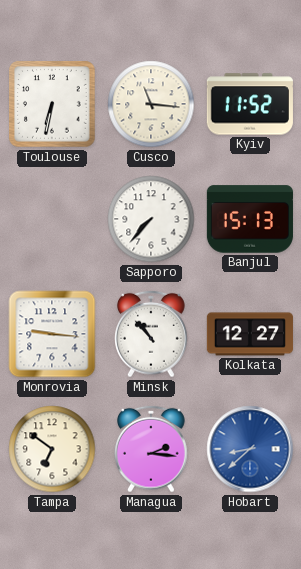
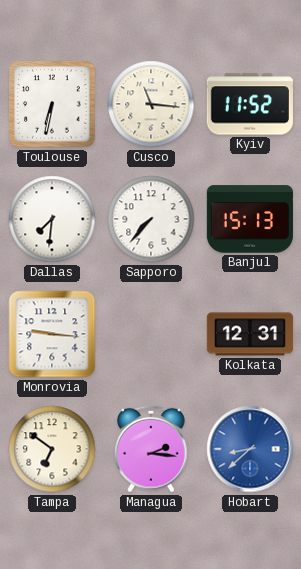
Dallas: none -> 7:31
Minsk: 10:53 -> none
Kolkata: 12:27 -> 12:31
